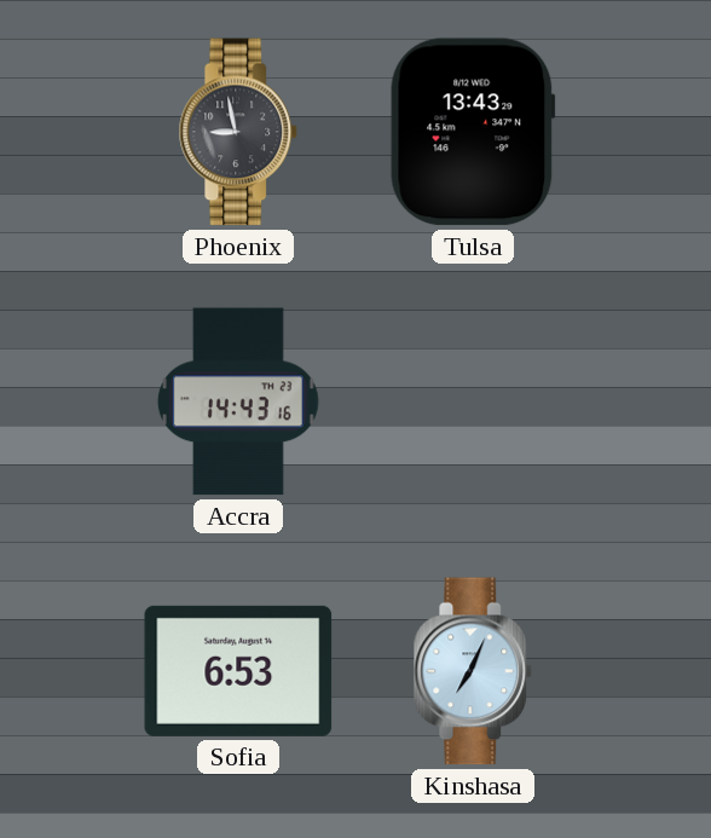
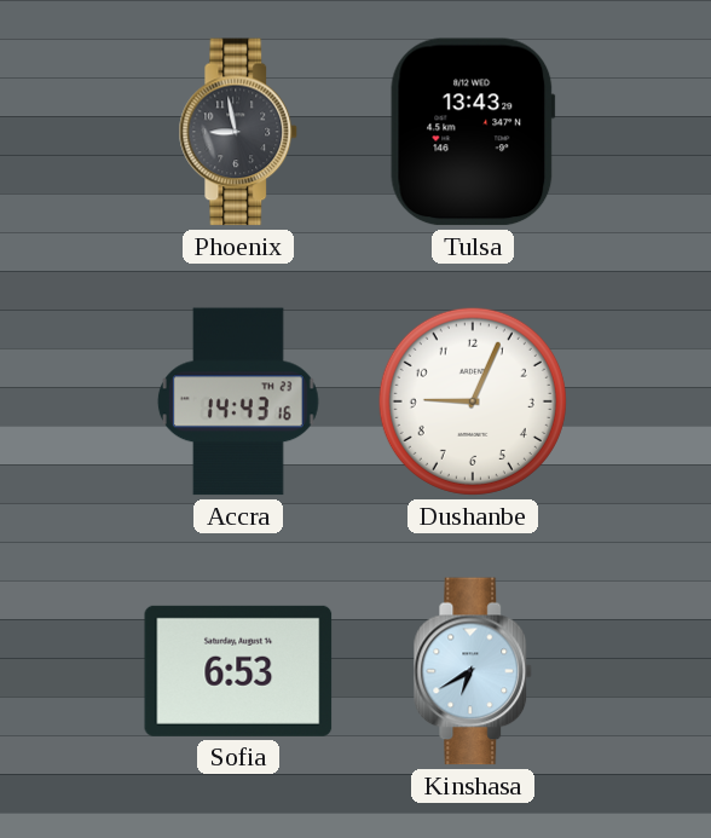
Dushanbe: none -> 9:04
Kinshasa: 7:04 -> 6:40
